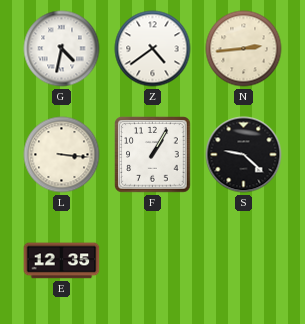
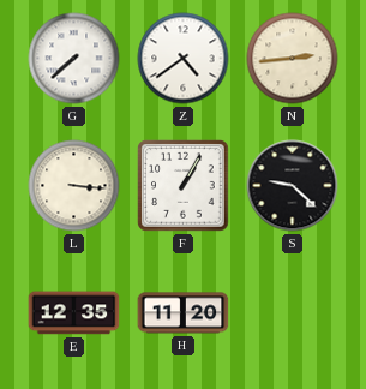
G: 4:32 -> 7:38
H: none -> 11:20
